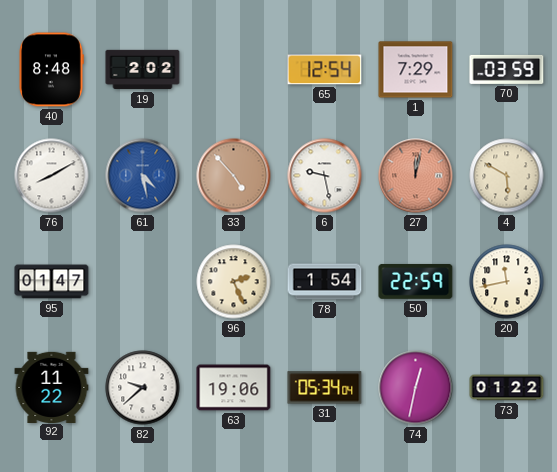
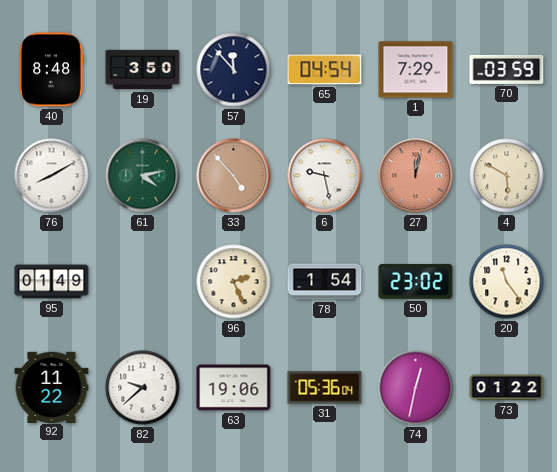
19: 2:02 -> 3:50
57: none -> 11:53
65: 12:54 -> 04:54
61: 4:28 -> 4:13
61 dial: blue -> green
95: 01:47 -> 01:49
50: 22:59 -> 23:02
20: 11:43 -> 11:24
31: 05:34 -> 05:36
